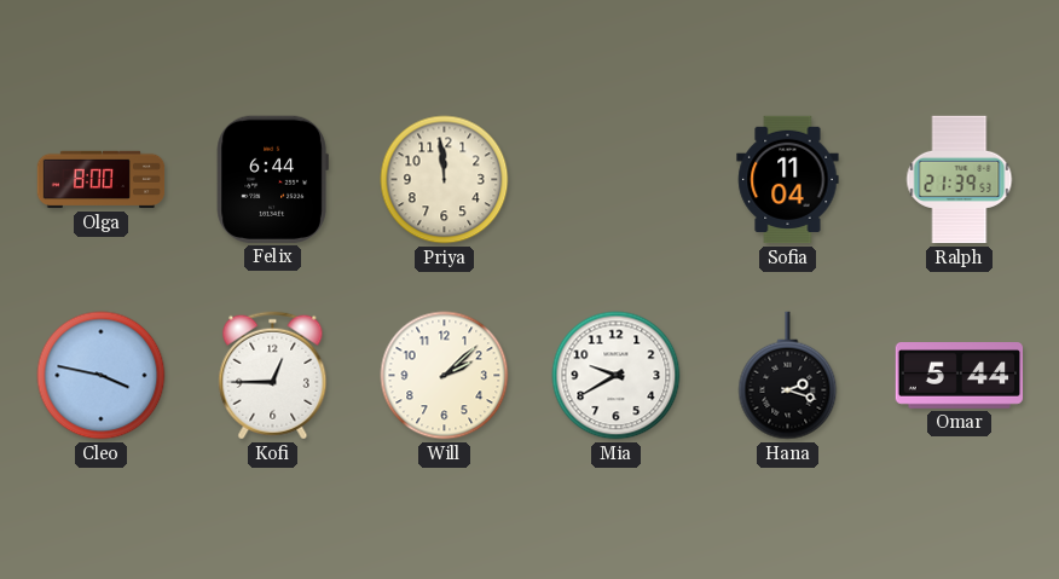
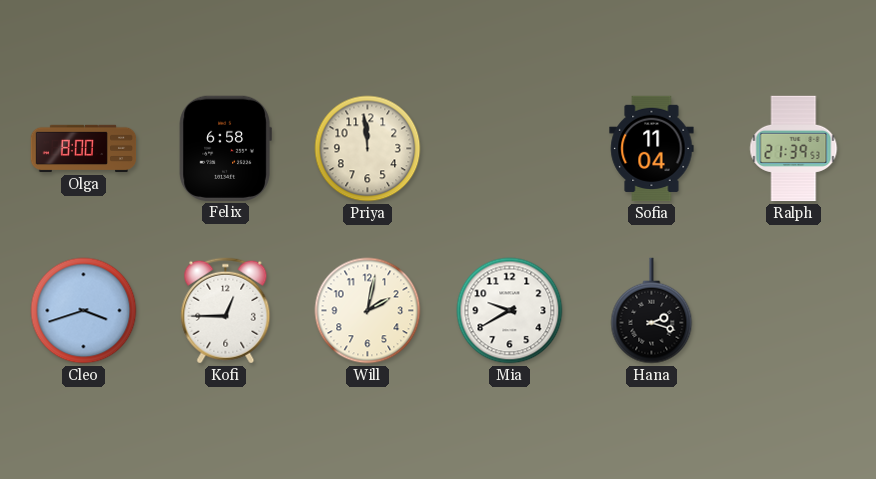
Felix: 6:44 -> 6:58
Cleo: 3:47 -> 3:42
Will: 2:08 -> 2:02
Omar: 5:44 -> none
